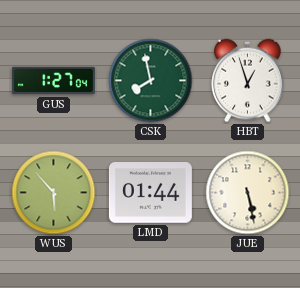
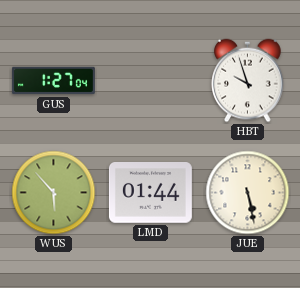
CSK: 7:58 -> none
HBT: 12:57 -> 9:57
